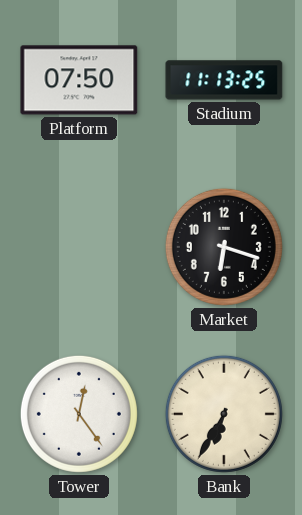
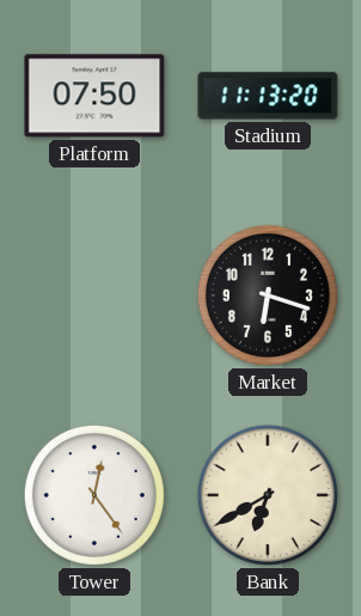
Stadium: 11:13:25 -> 11:13:20
Bank: 6:35 -> 6:40
